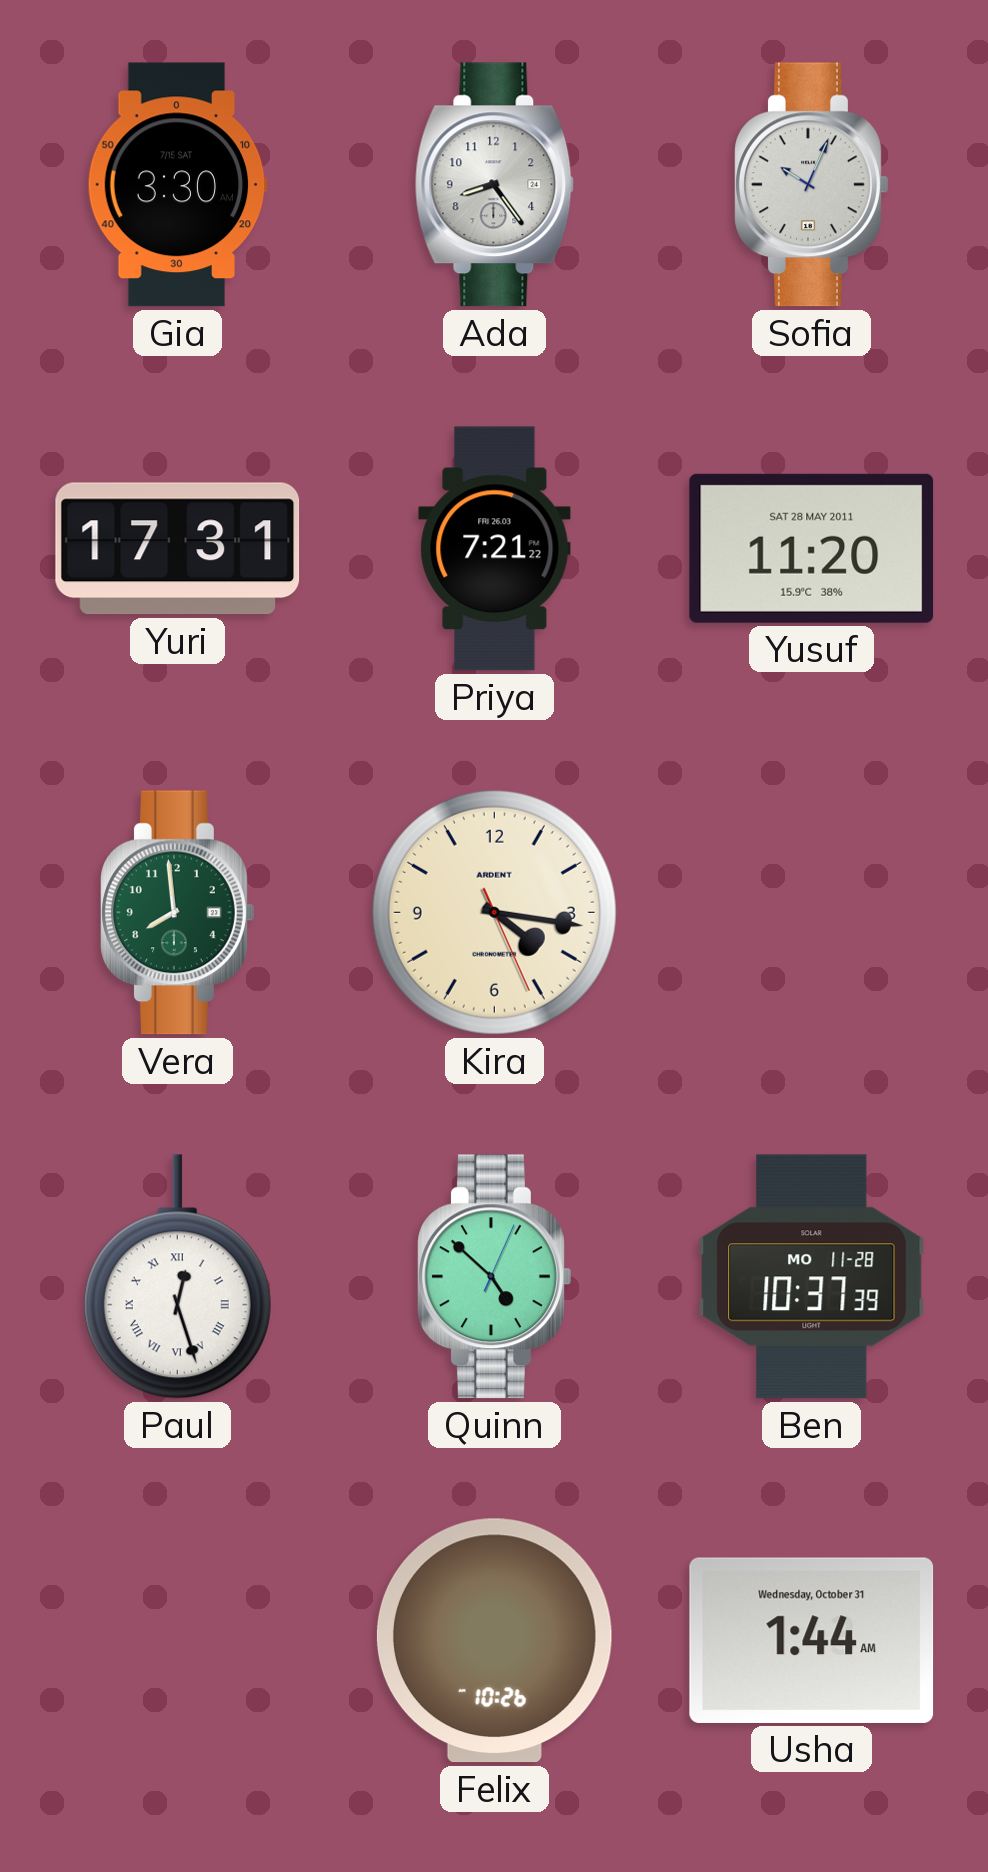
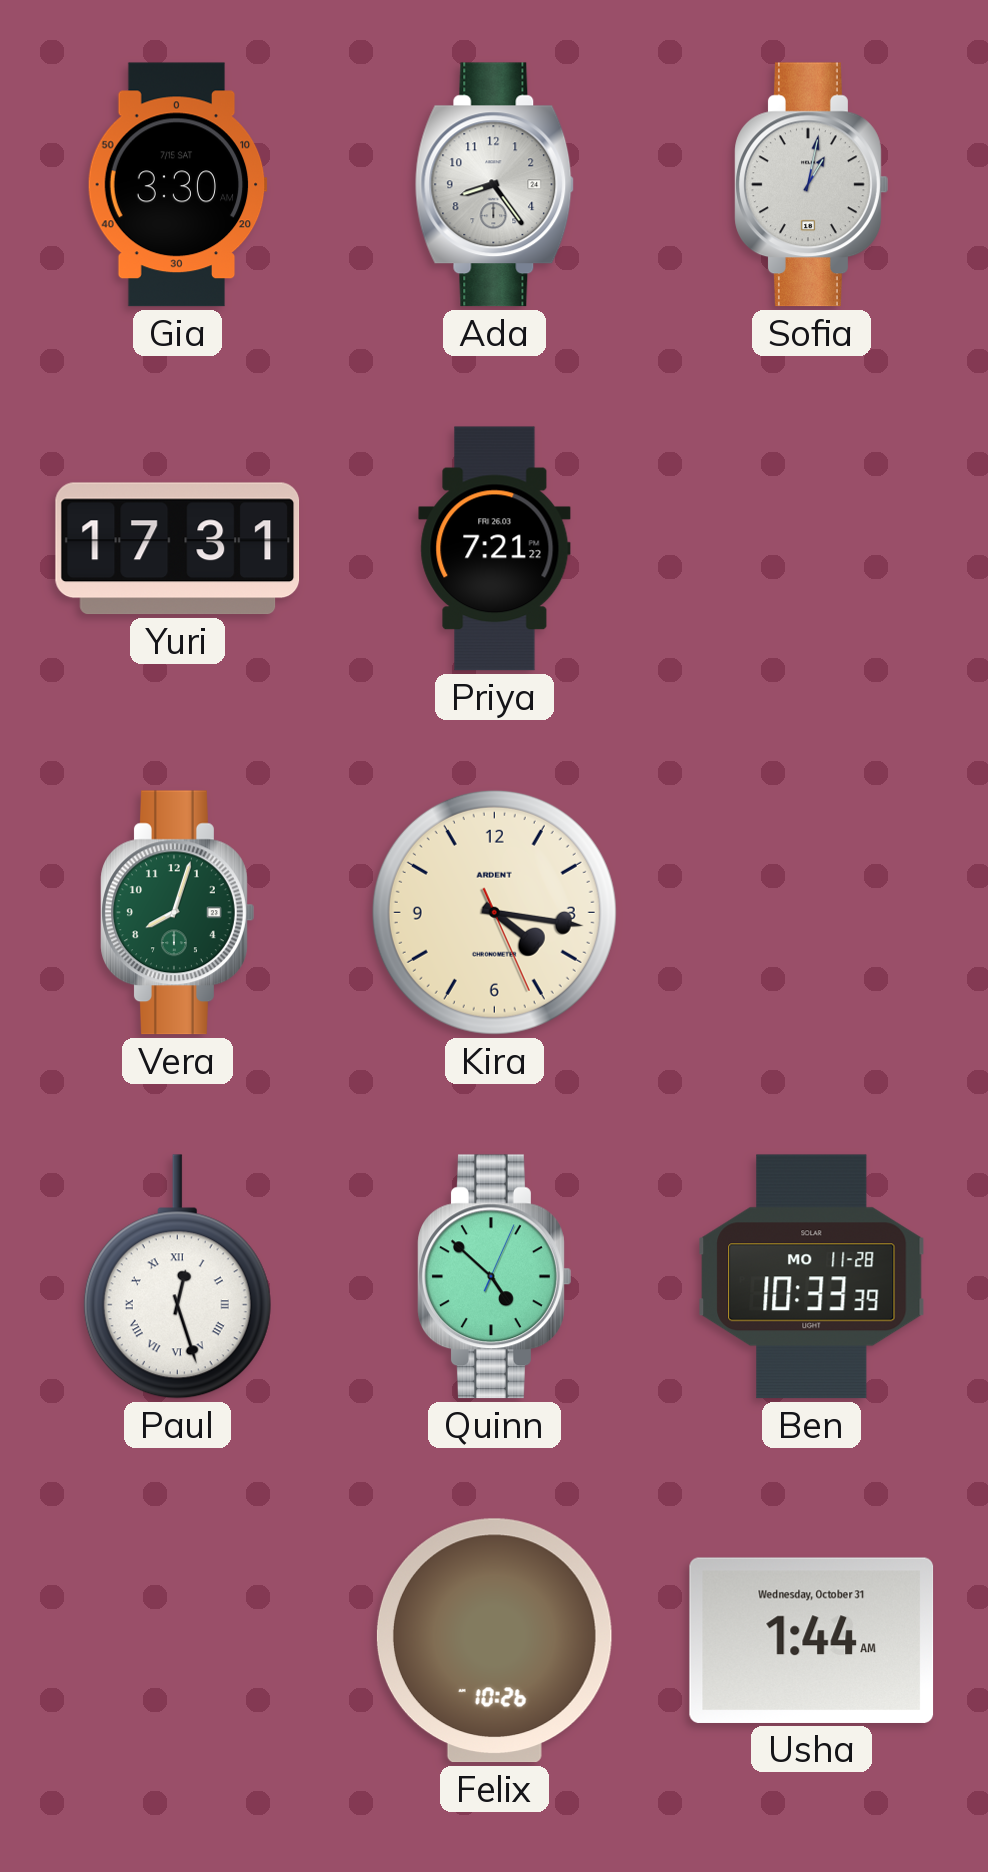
Sofia: 10:04 -> 1:02
Yusuf: 11:20 -> none
Vera: 7:59 -> 8:03
Ben: 10:37 -> 10:33
